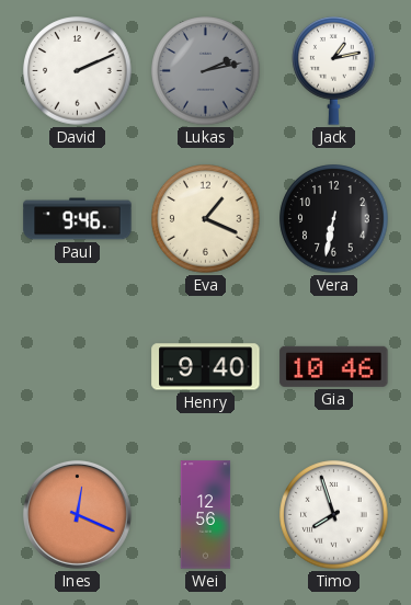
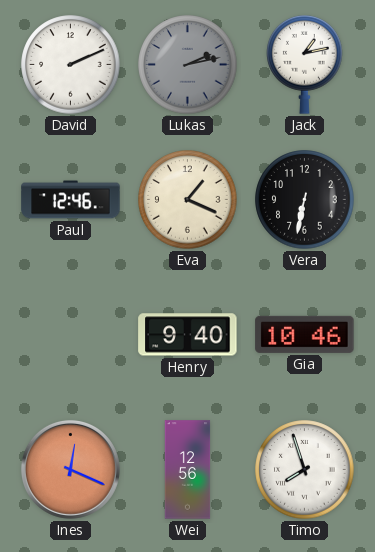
Paul: 9:46 -> 12:46
